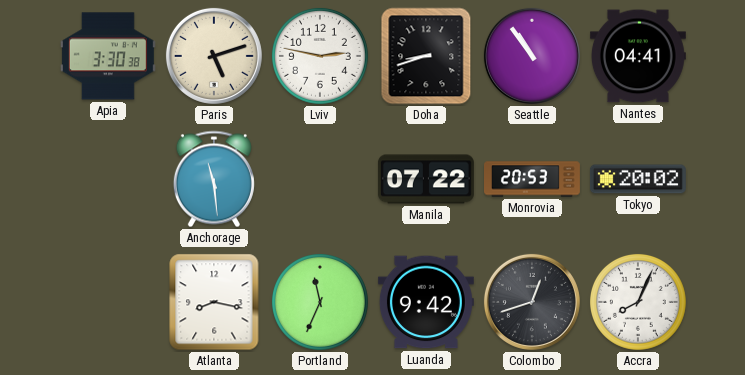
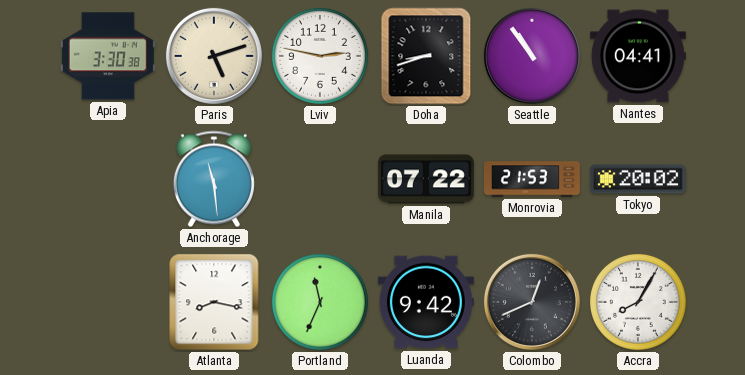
Monrovia: 20:53 -> 21:53
Colombo: 12:42 -> 12:41
Accra: 8:04 -> 8:05
